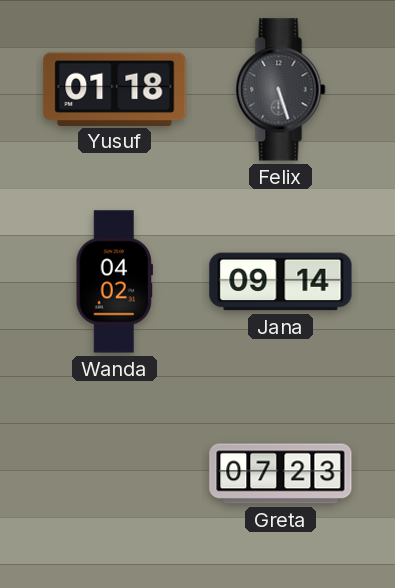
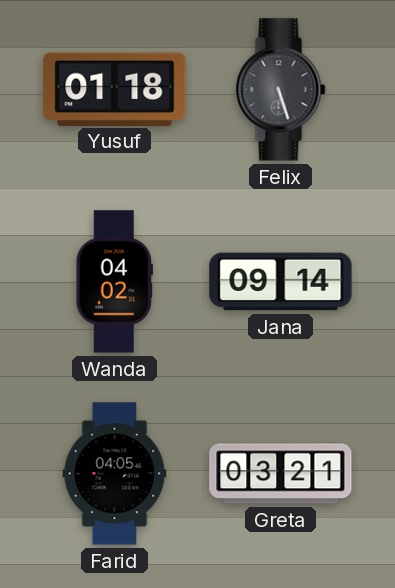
Farid: none -> 04:05
Greta: 07:23 -> 03:21
